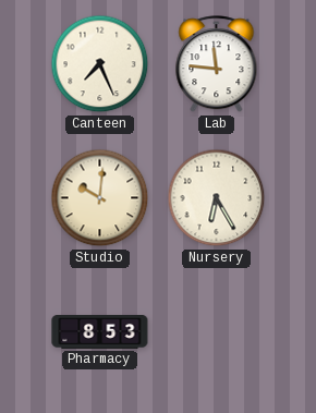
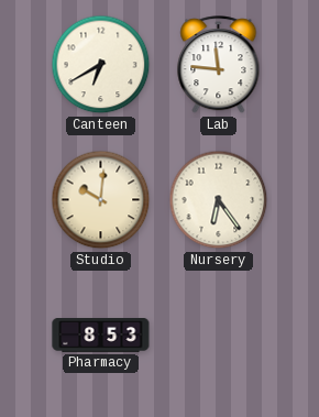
Canteen: 7:26 -> 6:40
Nursery: 6:25 -> 6:24
